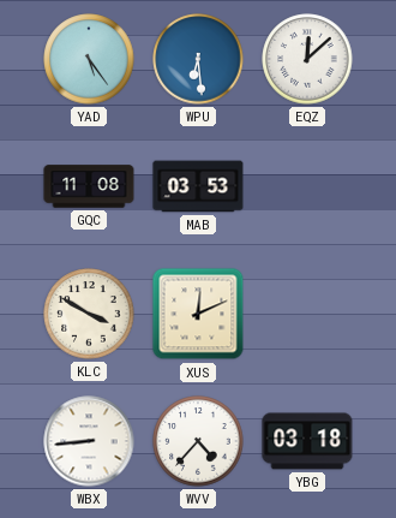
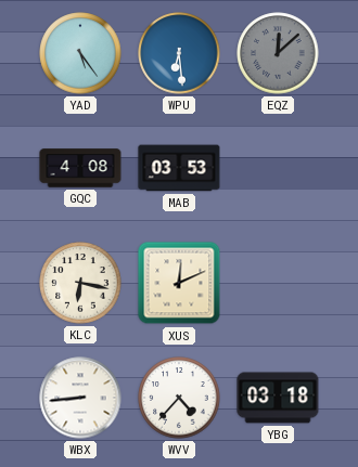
EQZ dial: white -> grey
GQC: 11:08 -> 4:08
KLC: 3:50 -> 6:17
